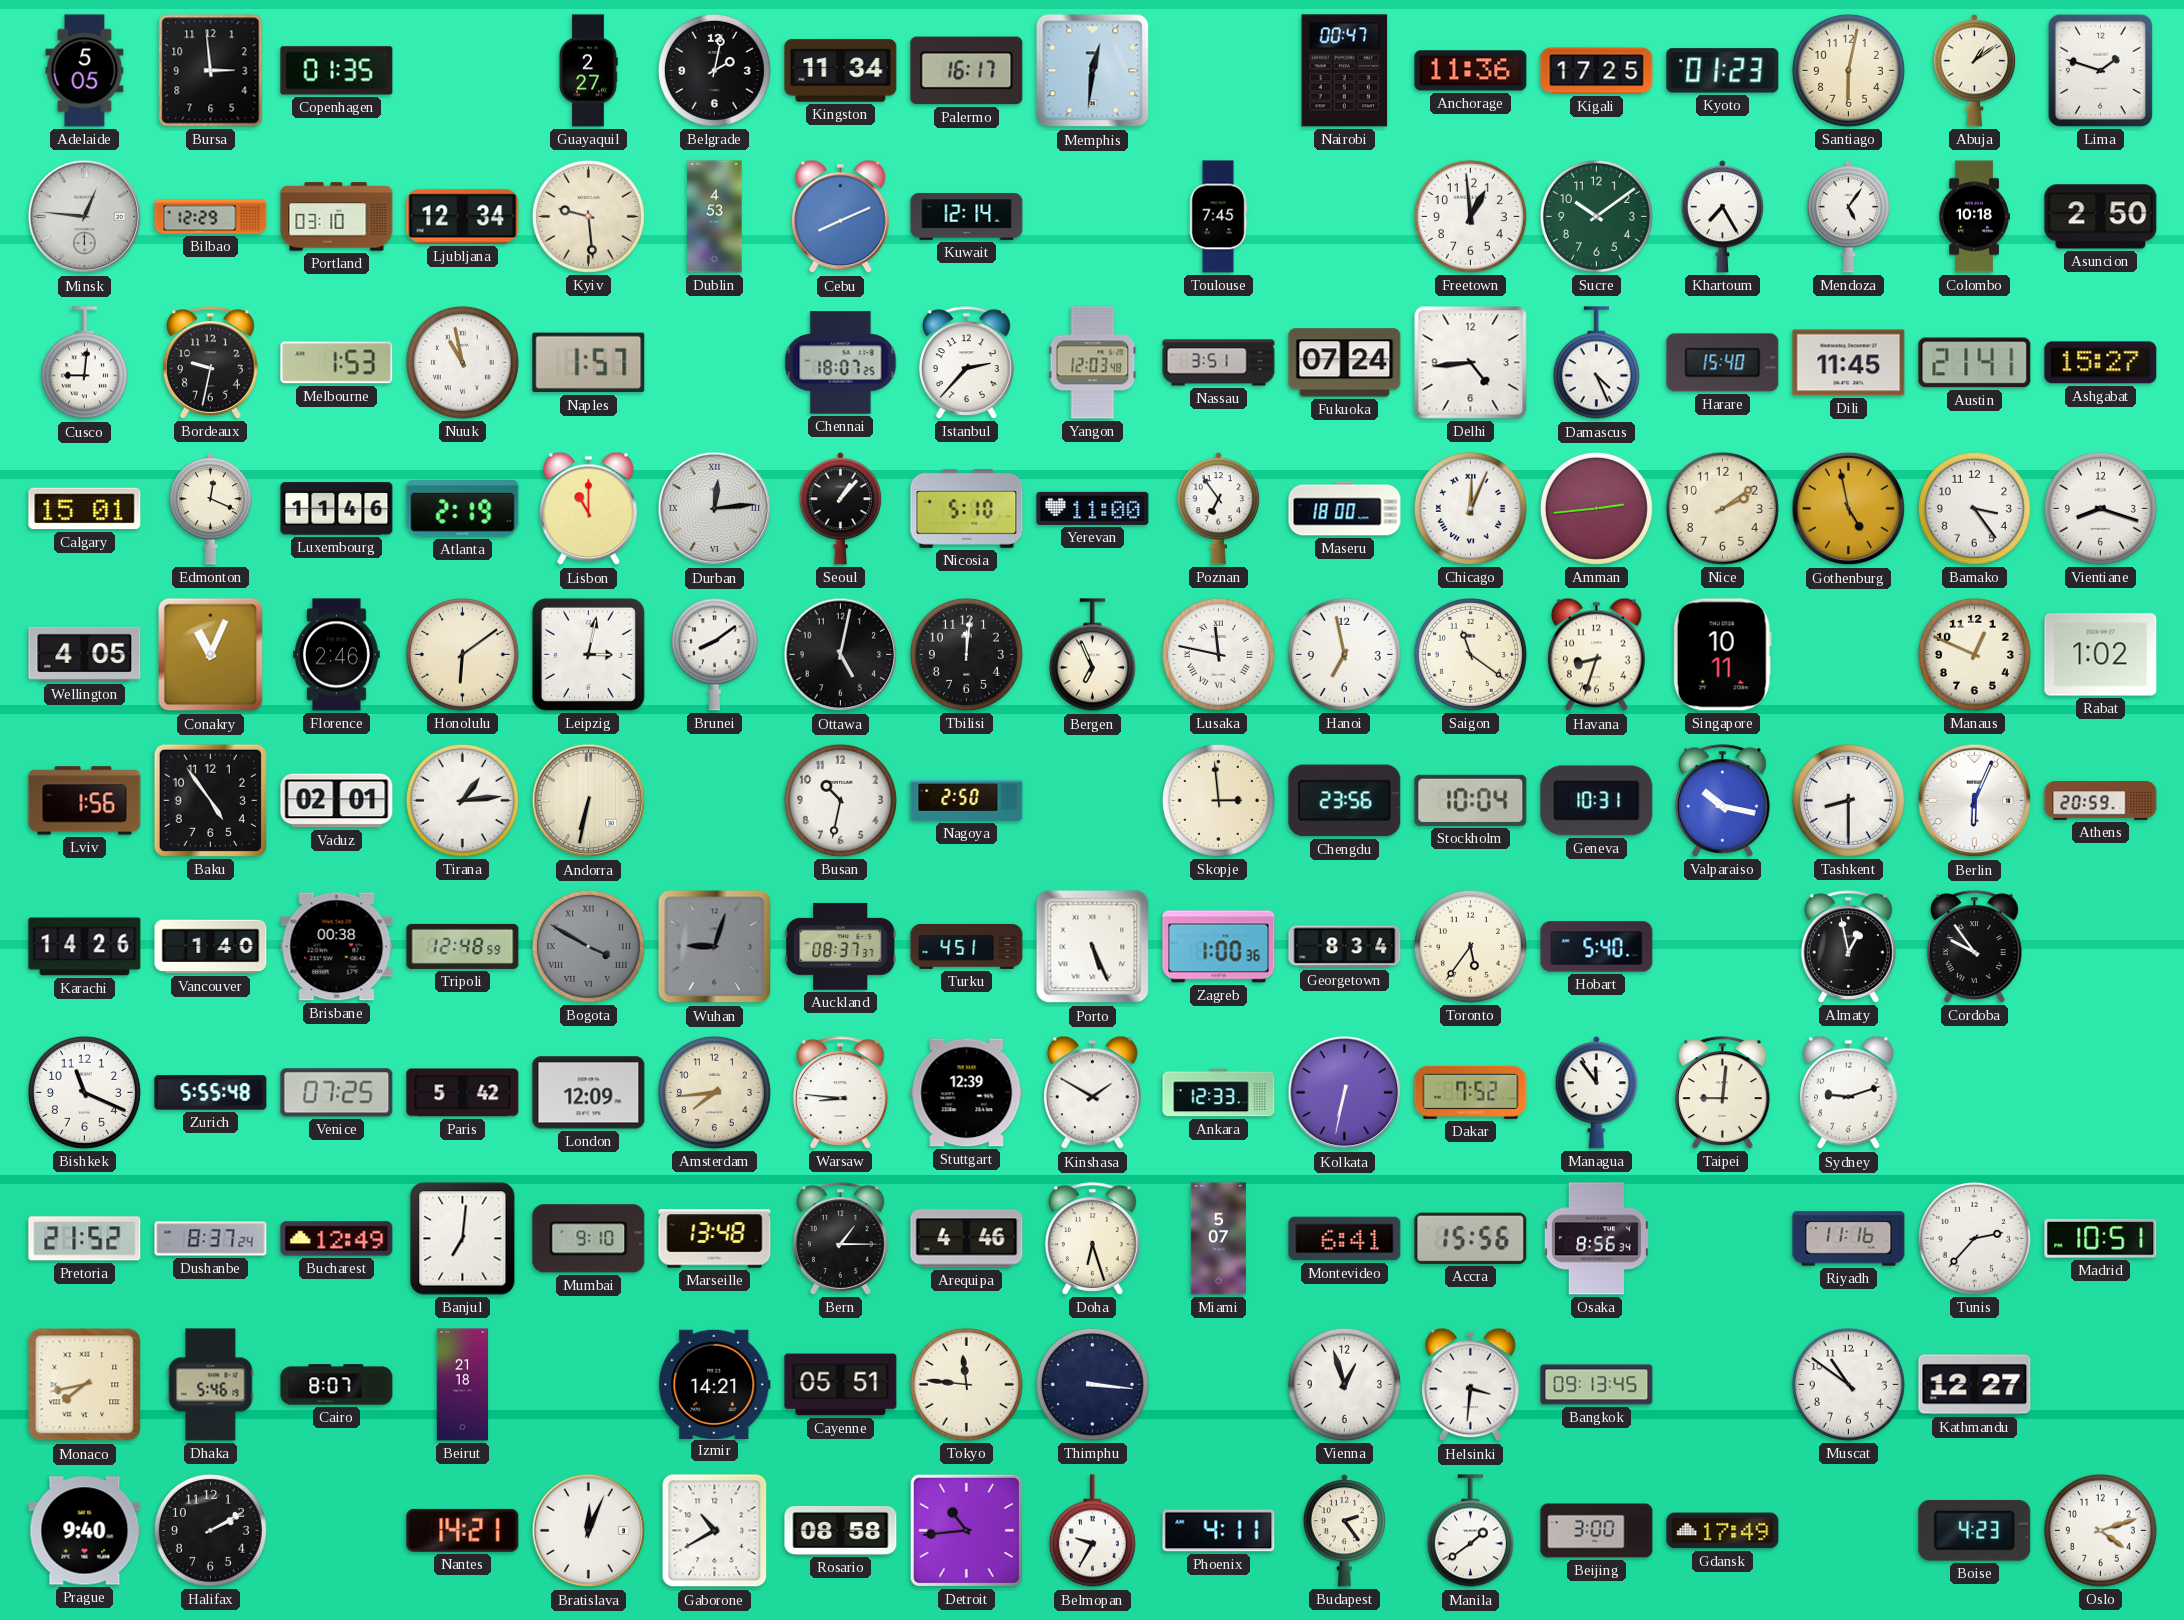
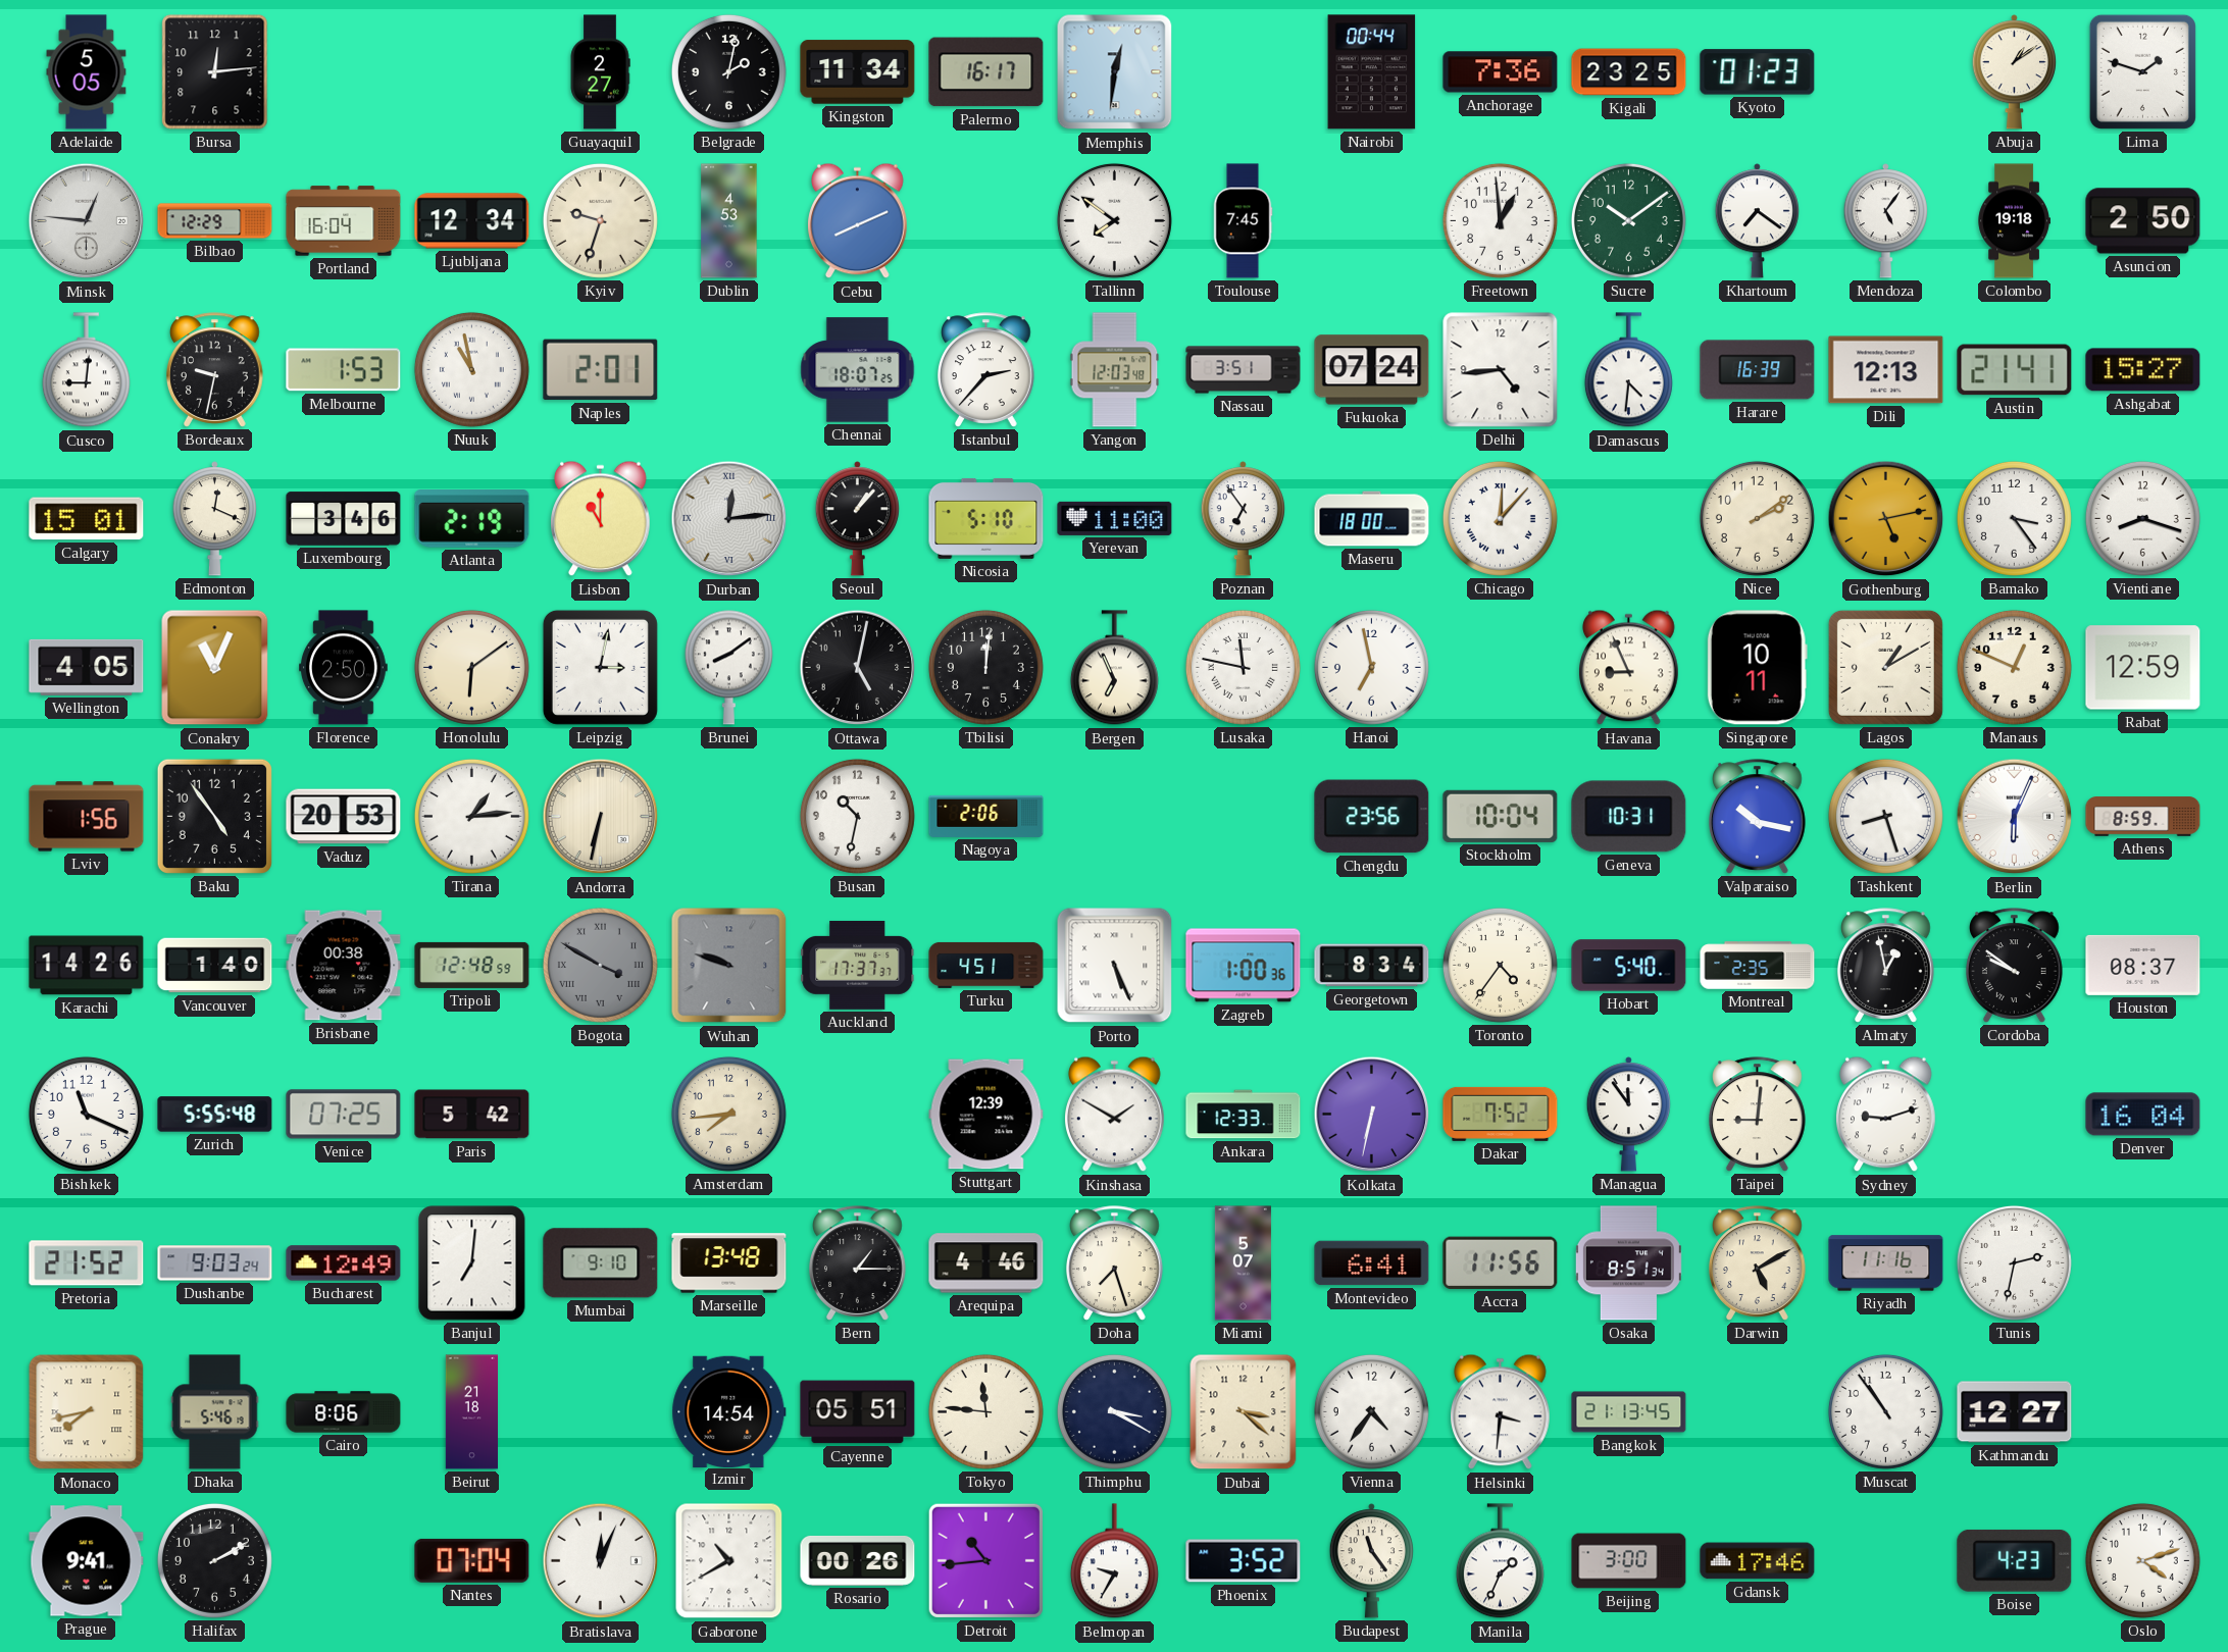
Bursa: 2:59 -> 12:14
Copenhagen: 01:35 -> none
Nairobi: 00:47 -> 00:44
Anchorage: 11:36 -> 7:36
Kigali: 17:25 -> 23:25
Santiago: 6:02 -> none
Portland: 03:10 -> 16:04
Kyiv: 9:29 -> 9:33
Kuwait: 12:14 -> none
Tallinn: none -> 7:51
Khartoum: 7:25 -> 7:21
Colombo: 10:18 -> 19:18
Naples: 1:57 -> 2:01
Damascus: 4:26 -> 4:31
Harare: 15:40 -> 16:39
Dili: 11:45 -> 12:13
Luxembourg: 11:46 -> 3:46
Chicago: 12:04 -> 12:07
Amman: 2:44 -> none
Gothenburg: 4:58 -> 5:13
Florence: 2:46 -> 2:50
Saigon: 11:21 -> none
Havana: 8:33 -> 8:56
Lagos: none -> 1:10
Rabat: 1:02 -> 12:59
Vaduz: 02:01 -> 20:53
Nagoya: 2:50 -> 2:06
Skopje: 2:59 -> none
Tashkent: 8:30 -> 8:27
Athens: 20:59 -> 8:59
Wuhan: 9:03 -> 9:48
Auckland: 08:37 -> 17:37
Toronto: 5:36 -> 4:36
Montreal: none -> 2:35
Cordoba: 9:54 -> 9:51
Houston: none -> 08:37
London: 12:09 -> none
Warsaw: 8:46 -> none
Denver: none -> 16:04
Dushanbe: 8:37 -> 9:03
Doha: 6:27 -> 7:27
Accra: 15:56 -> 11:56
Osaka: 8:56 -> 8:51
Darwin: none -> 5:10
Tunis: 2:37 -> 2:32
Madrid: 10:51 -> none
Cairo: 8:07 -> 8:06
Izmir: 14:21 -> 14:54
Thimphu: 3:16 -> 3:20
Dubai: none -> 3:22
Vienna: 12:57 -> 4:36
Bangkok: 09:13 -> 21:13
Muscat: 10:51 -> 10:54
Prague: 9:40 -> 9:41
Nantes: 14:21 -> 07:04
Rosario: 08:58 -> 00:26
Phoenix: 4:11 -> 3:52
Budapest: 2:24 -> 11:24
Manila: 1:39 -> 1:34
Gdansk: 17:49 -> 17:46
